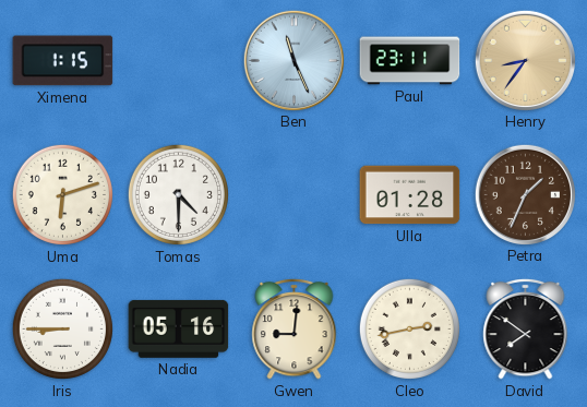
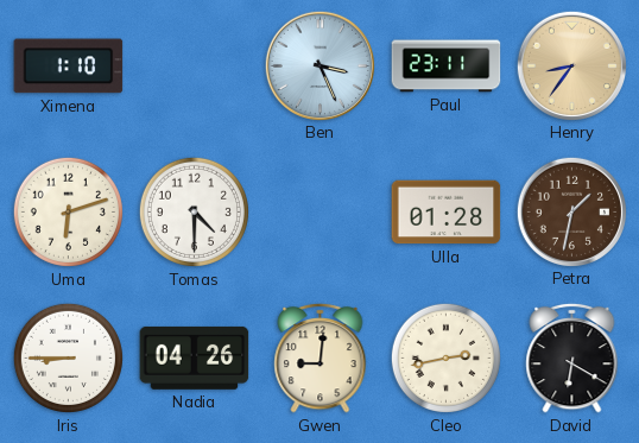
Ximena: 1:15 -> 1:10
Ben: 11:26 -> 3:26
Petra: 1:34 -> 1:32
Nadia: 05:16 -> 04:26
David: 7:51 -> 6:20
